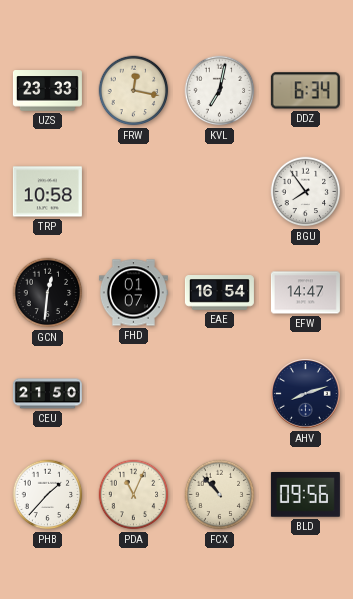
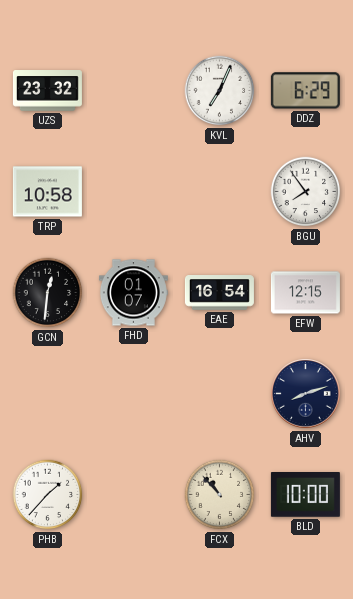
UZS: 23:33 -> 23:32
FRW: 12:17 -> none
KVL: 7:02 -> 7:04
DDZ: 6:34 -> 6:29
EFW: 14:47 -> 12:15
CEU: 21:50 -> none
PDA: 11:04 -> none
BLD: 09:56 -> 10:00
